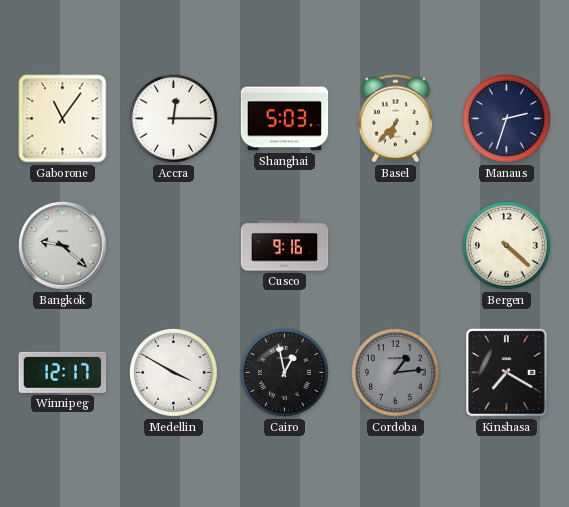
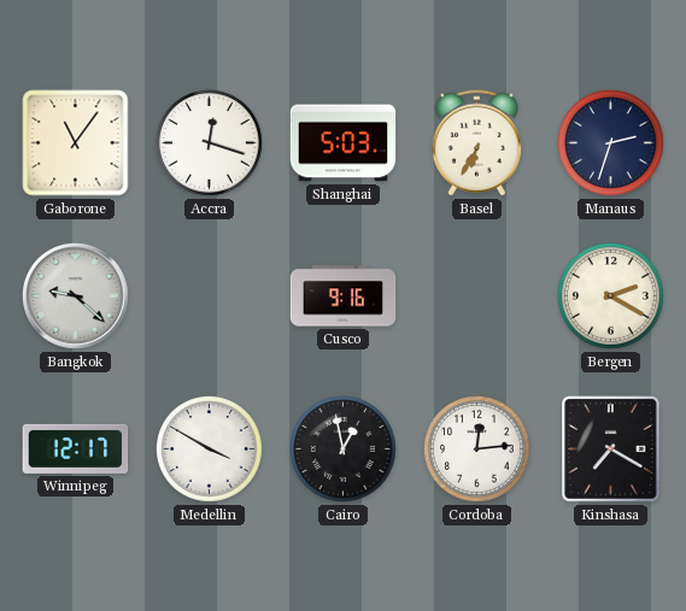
Accra: 12:15 -> 12:18
Basel: 6:37 -> 6:35
Bergen: 4:22 -> 2:20
Cordoba: 1:14 -> 12:14
Cordoba dial: grey -> white
